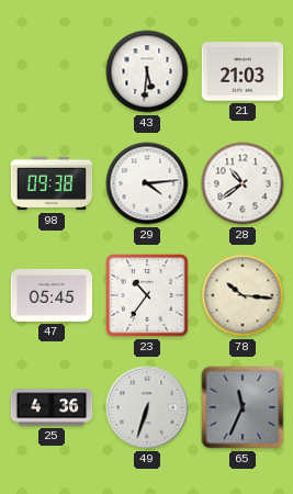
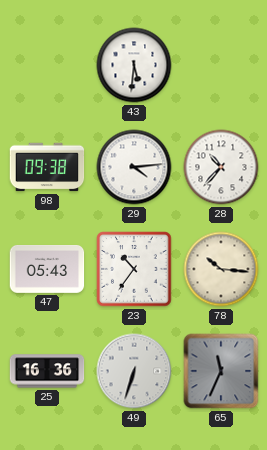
21: 21:03 -> none
28: 10:39 -> 10:37
47: 05:45 -> 05:43
25: 4:36 -> 16:36
